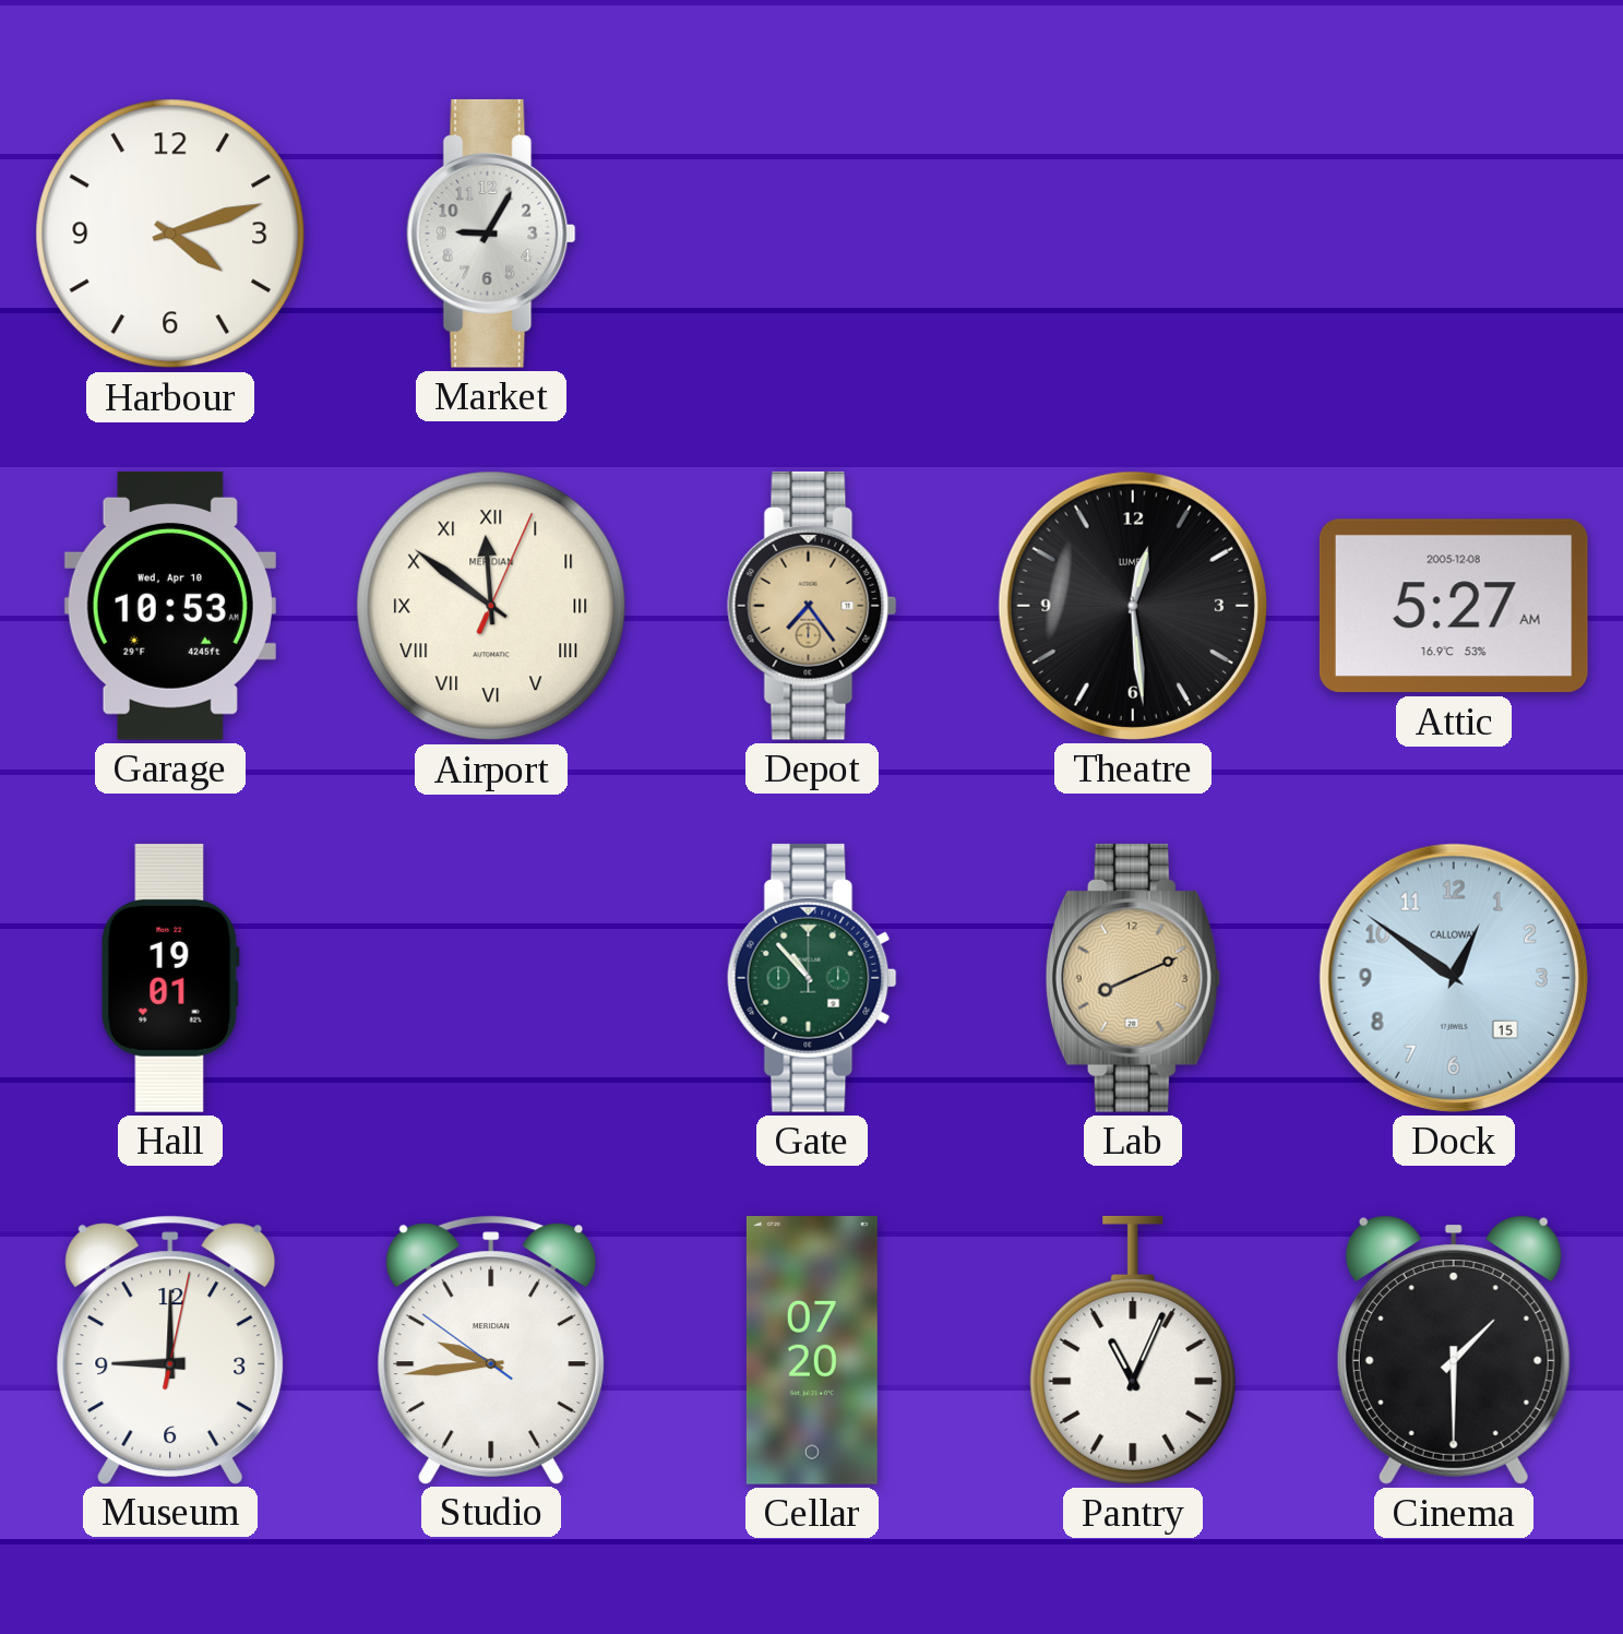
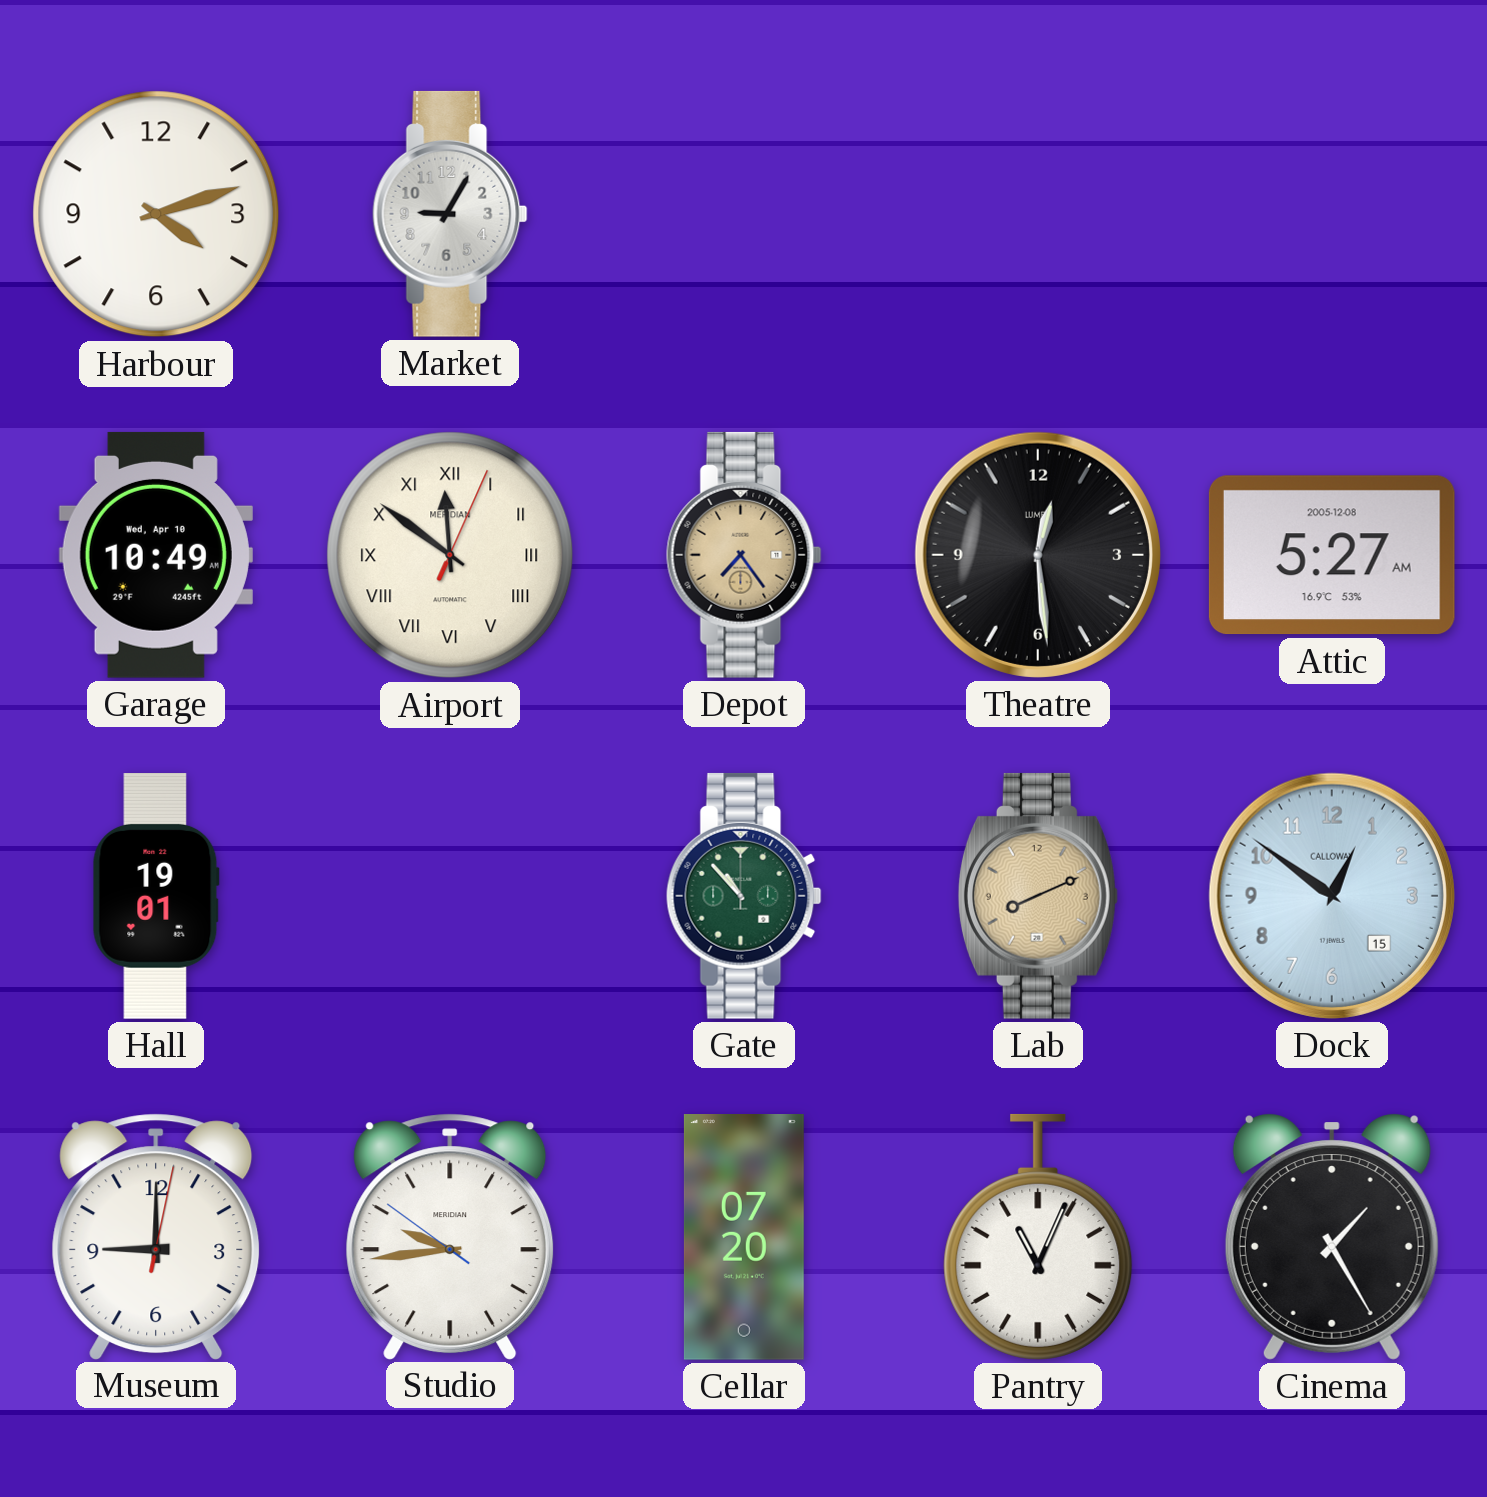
Garage: 10:53 -> 10:49
Cinema: 1:30 -> 1:25
